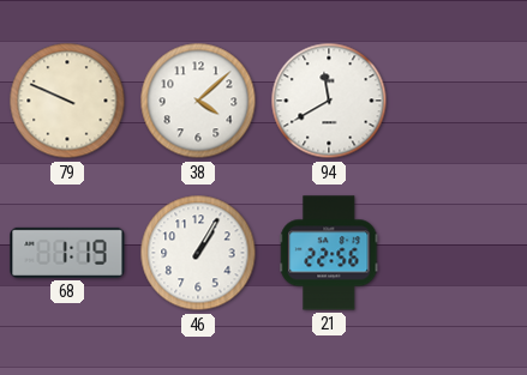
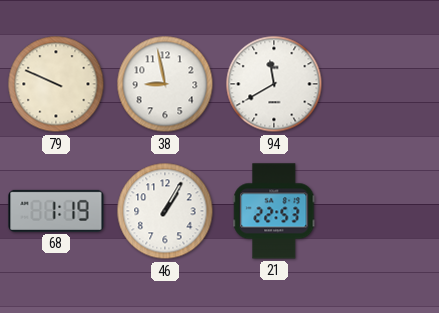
38: 4:08 -> 8:58
21: 22:56 -> 22:53
